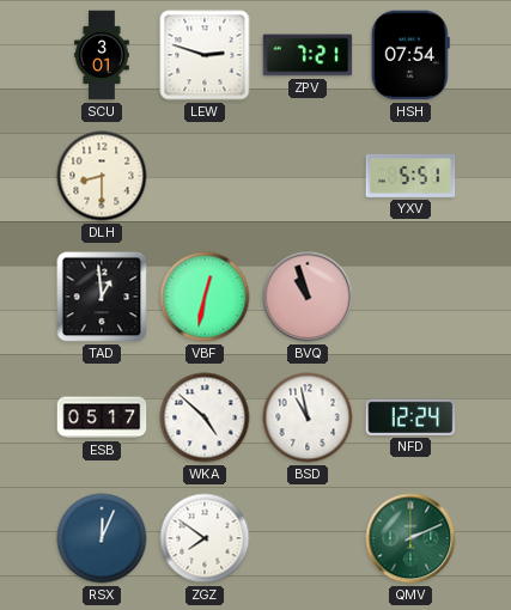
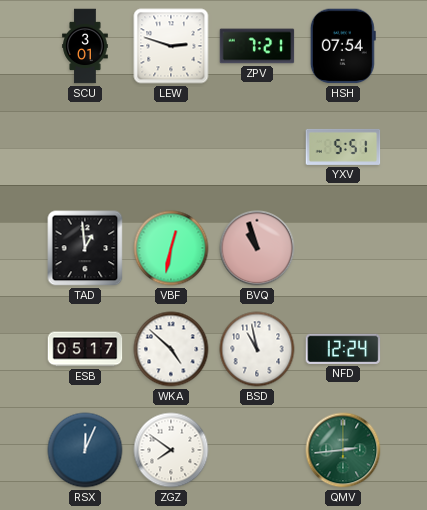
DLH: 8:30 -> none
QMV: 2:11 -> 2:44
